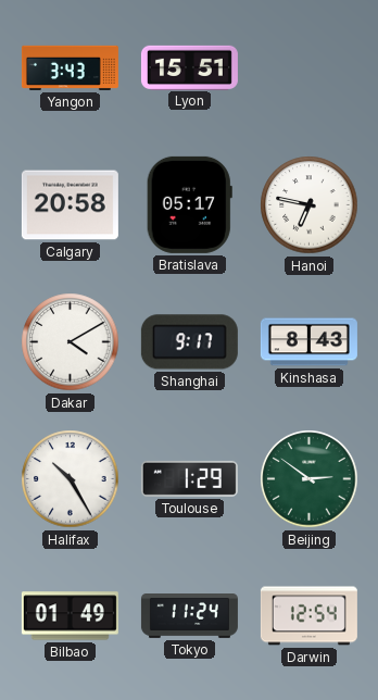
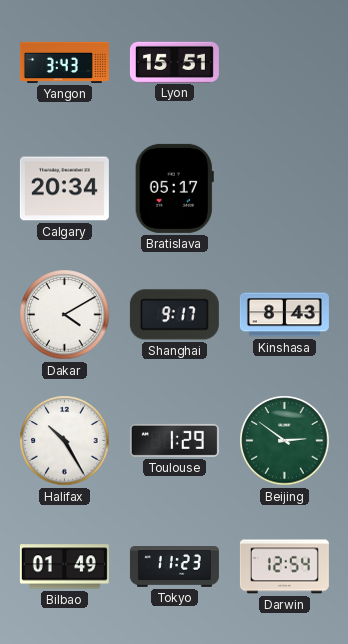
Calgary: 20:58 -> 20:34
Hanoi: 6:47 -> none
Tokyo: 11:24 -> 11:23
